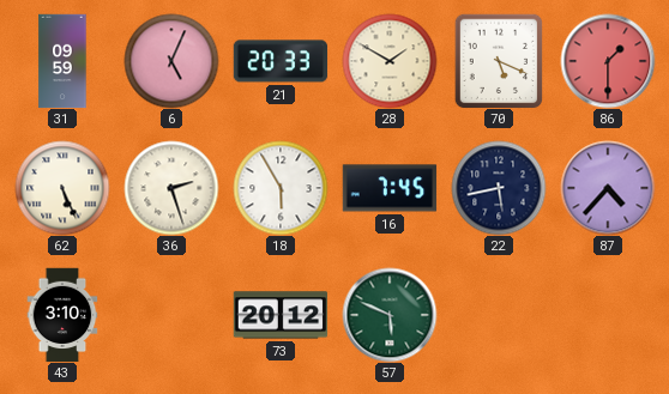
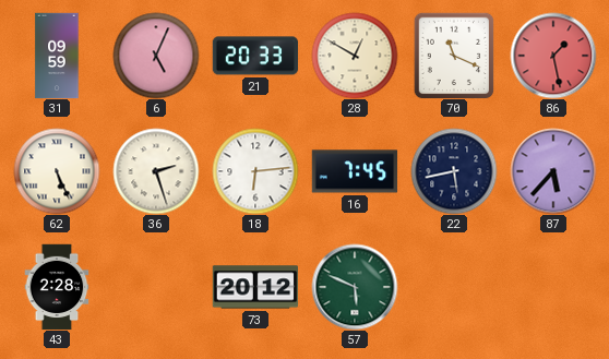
28: 1:50 -> 12:50
70: 5:19 -> 11:19
86: 1:30 -> 1:28
18: 5:55 -> 6:14
87: 4:37 -> 5:37
43: 3:10 -> 2:28
